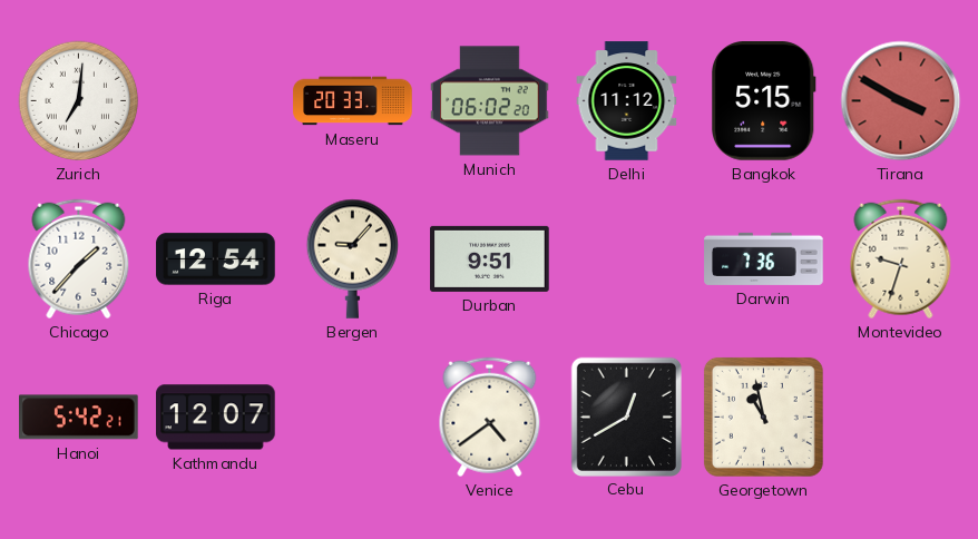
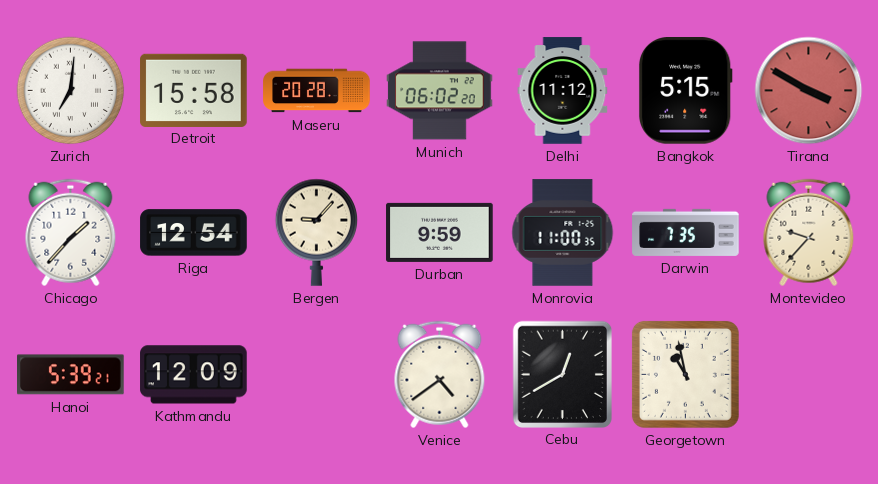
Detroit: none -> 15:58
Maseru: 20:33 -> 20:28
Durban: 9:51 -> 9:59
Monrovia: none -> 11:00
Darwin: 7:36 -> 7:35
Montevideo: 9:33 -> 9:37
Hanoi: 5:42 -> 5:39
Kathmandu: 12:07 -> 12:09
